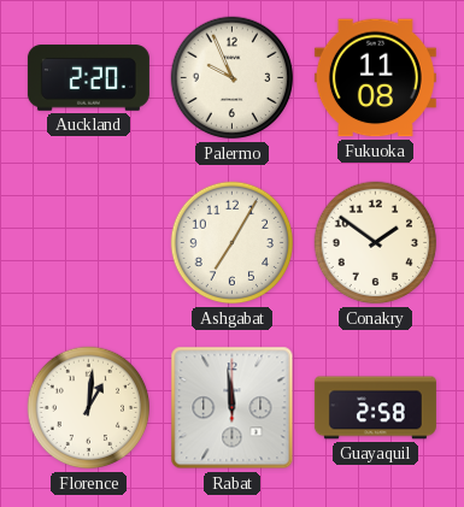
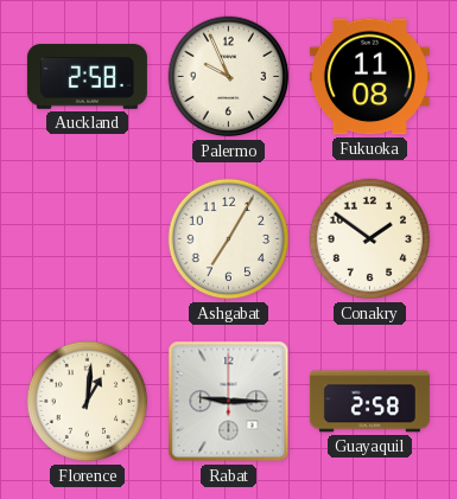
Auckland: 2:20 -> 2:58
Rabat: 11:59 -> 9:15
